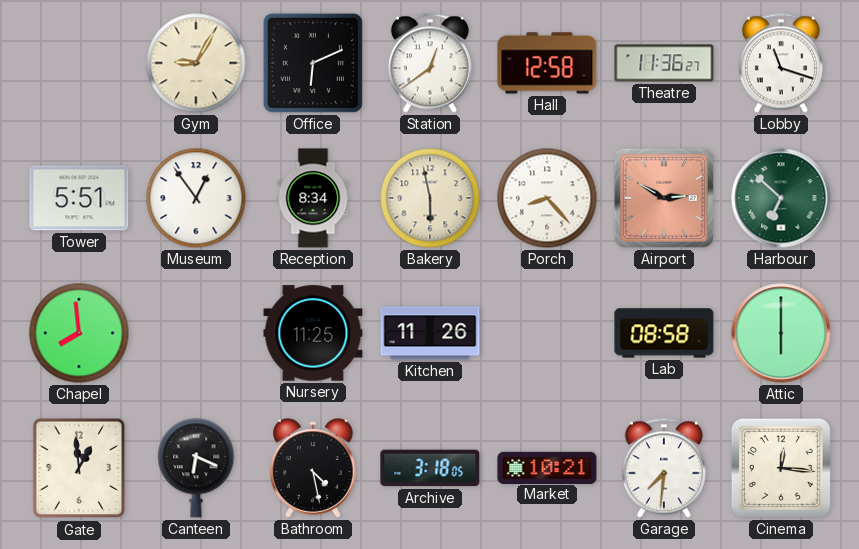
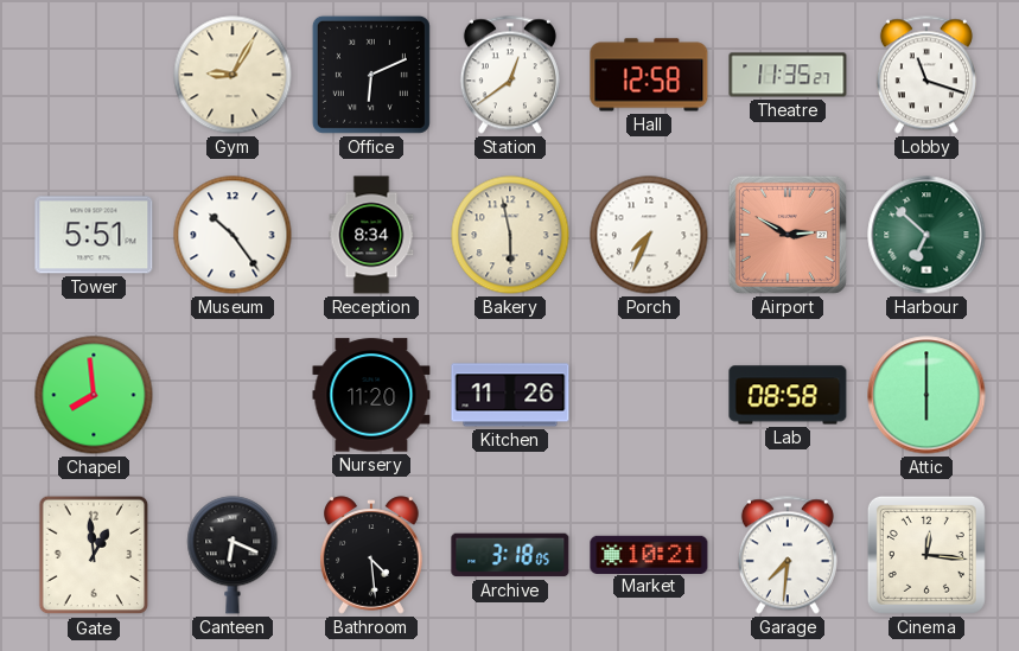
Theatre: 11:36 -> 11:35
Museum: 12:54 -> 10:24
Porch: 8:23 -> 7:34
Nursery: 11:25 -> 11:20
Bathroom: 4:28 -> 4:29
